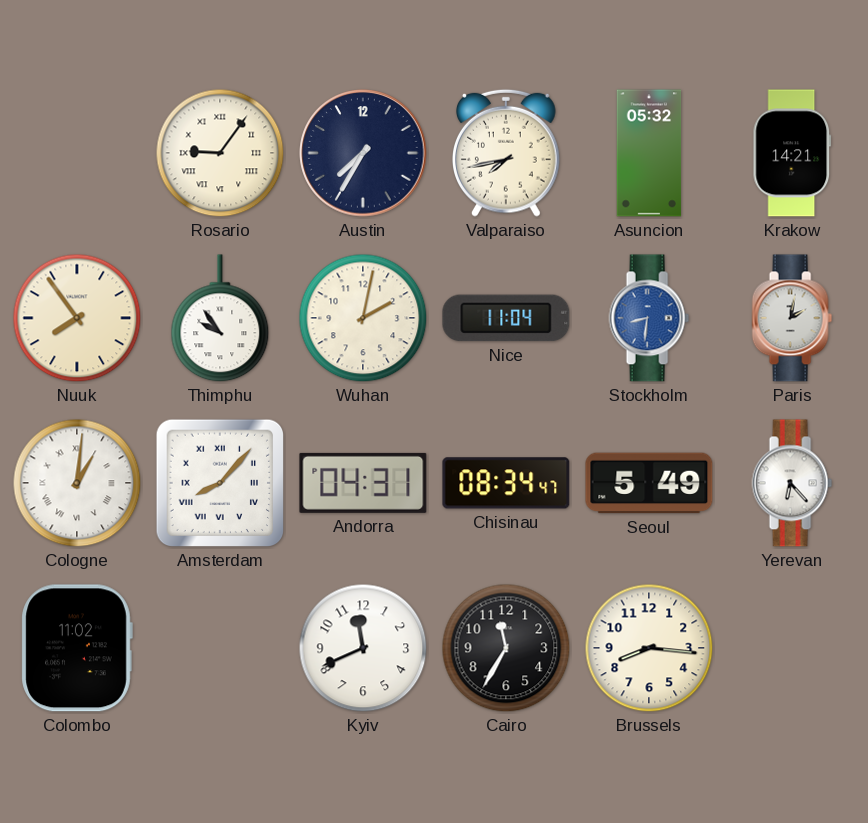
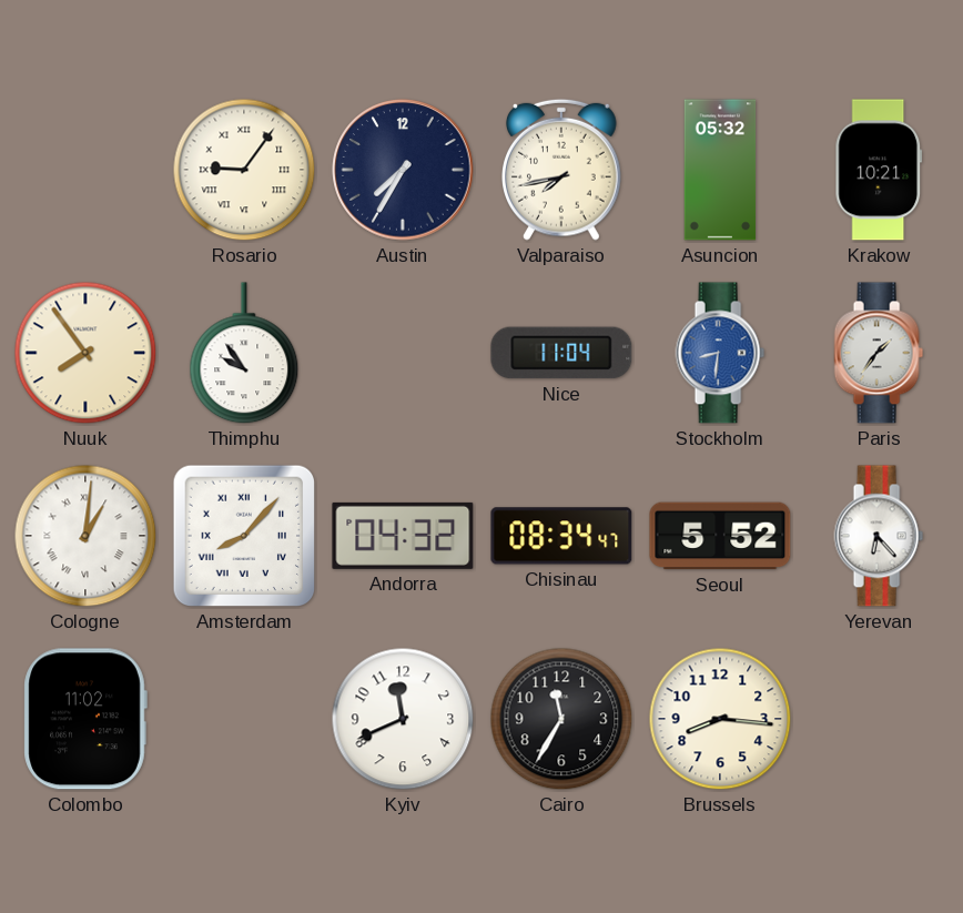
Krakow: 14:21 -> 10:21
Wuhan: 2:02 -> none
Paris: 2:02 -> 1:36
Andorra: 04:31 -> 04:32
Seoul: 5:49 -> 5:52
